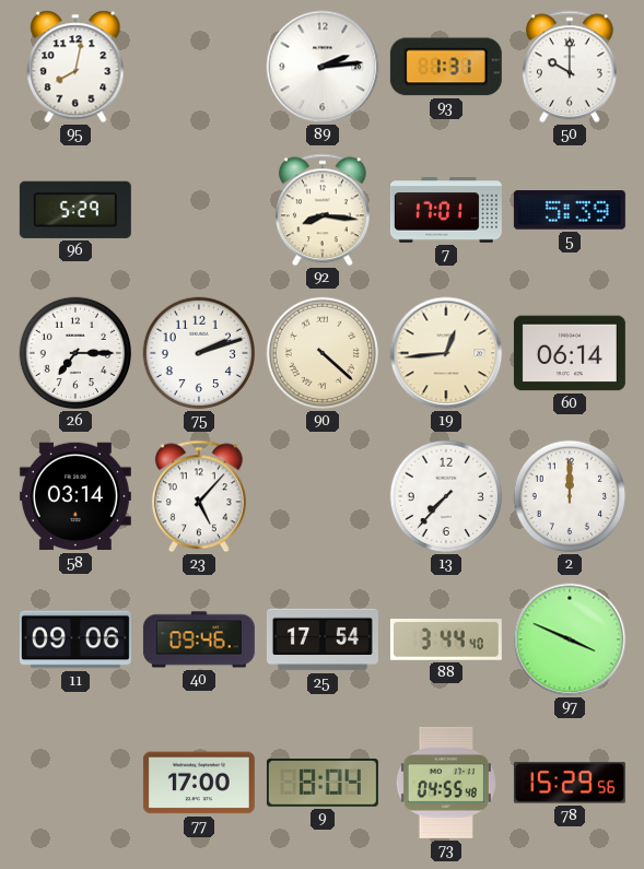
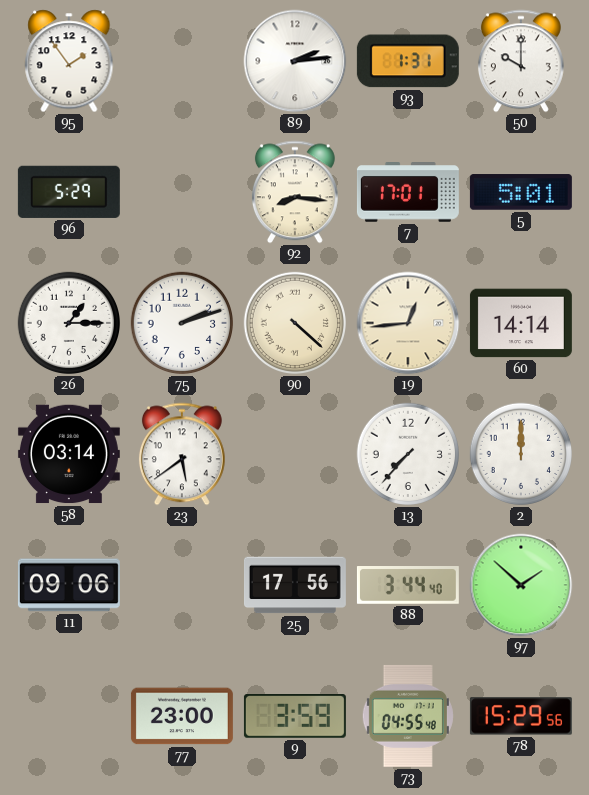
95: 8:02 -> 1:54
5: 5:39 -> 5:01
26: 7:15 -> 1:15
60: 06:14 -> 14:14
23: 5:07 -> 5:39
40: 09:46 -> none
25: 17:54 -> 17:56
97: 3:49 -> 1:52
77: 17:00 -> 23:00
9: 8:04 -> 3:59
